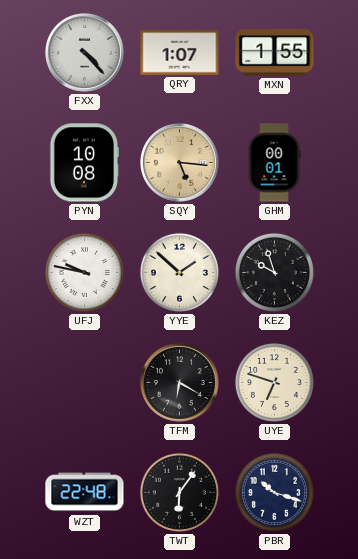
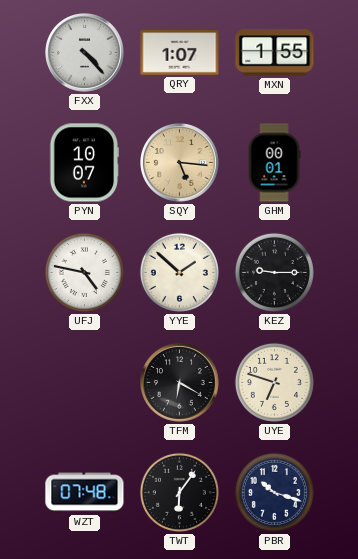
PYN: 10:08 -> 10:07
UFJ: 9:47 -> 4:47
KEZ: 9:57 -> 9:15
WZT: 22:48 -> 07:48
